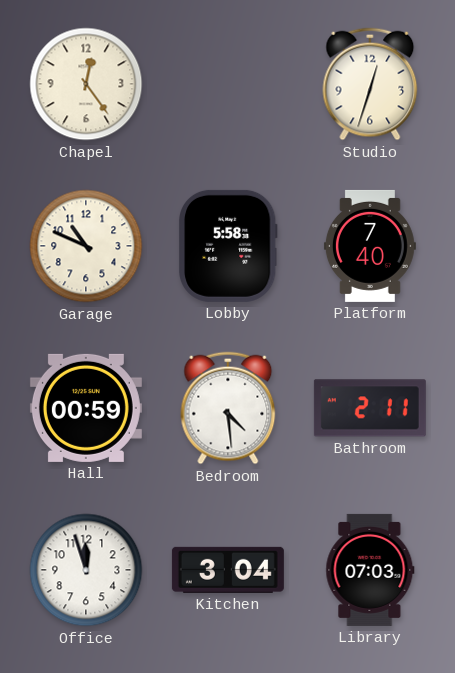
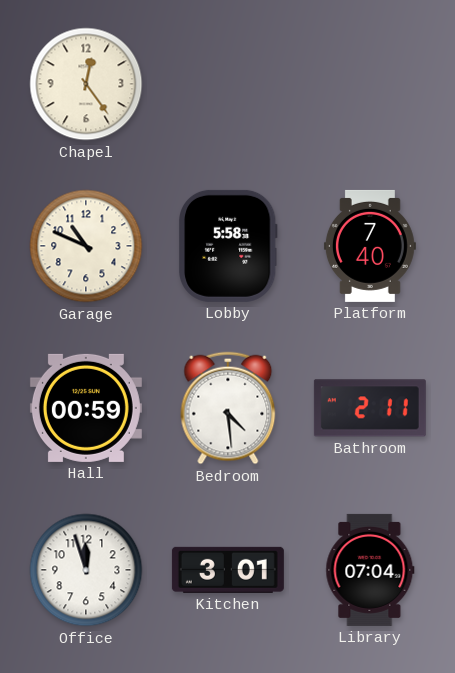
Studio: 12:33 -> none
Kitchen: 3:04 -> 3:01
Library: 07:03 -> 07:04
